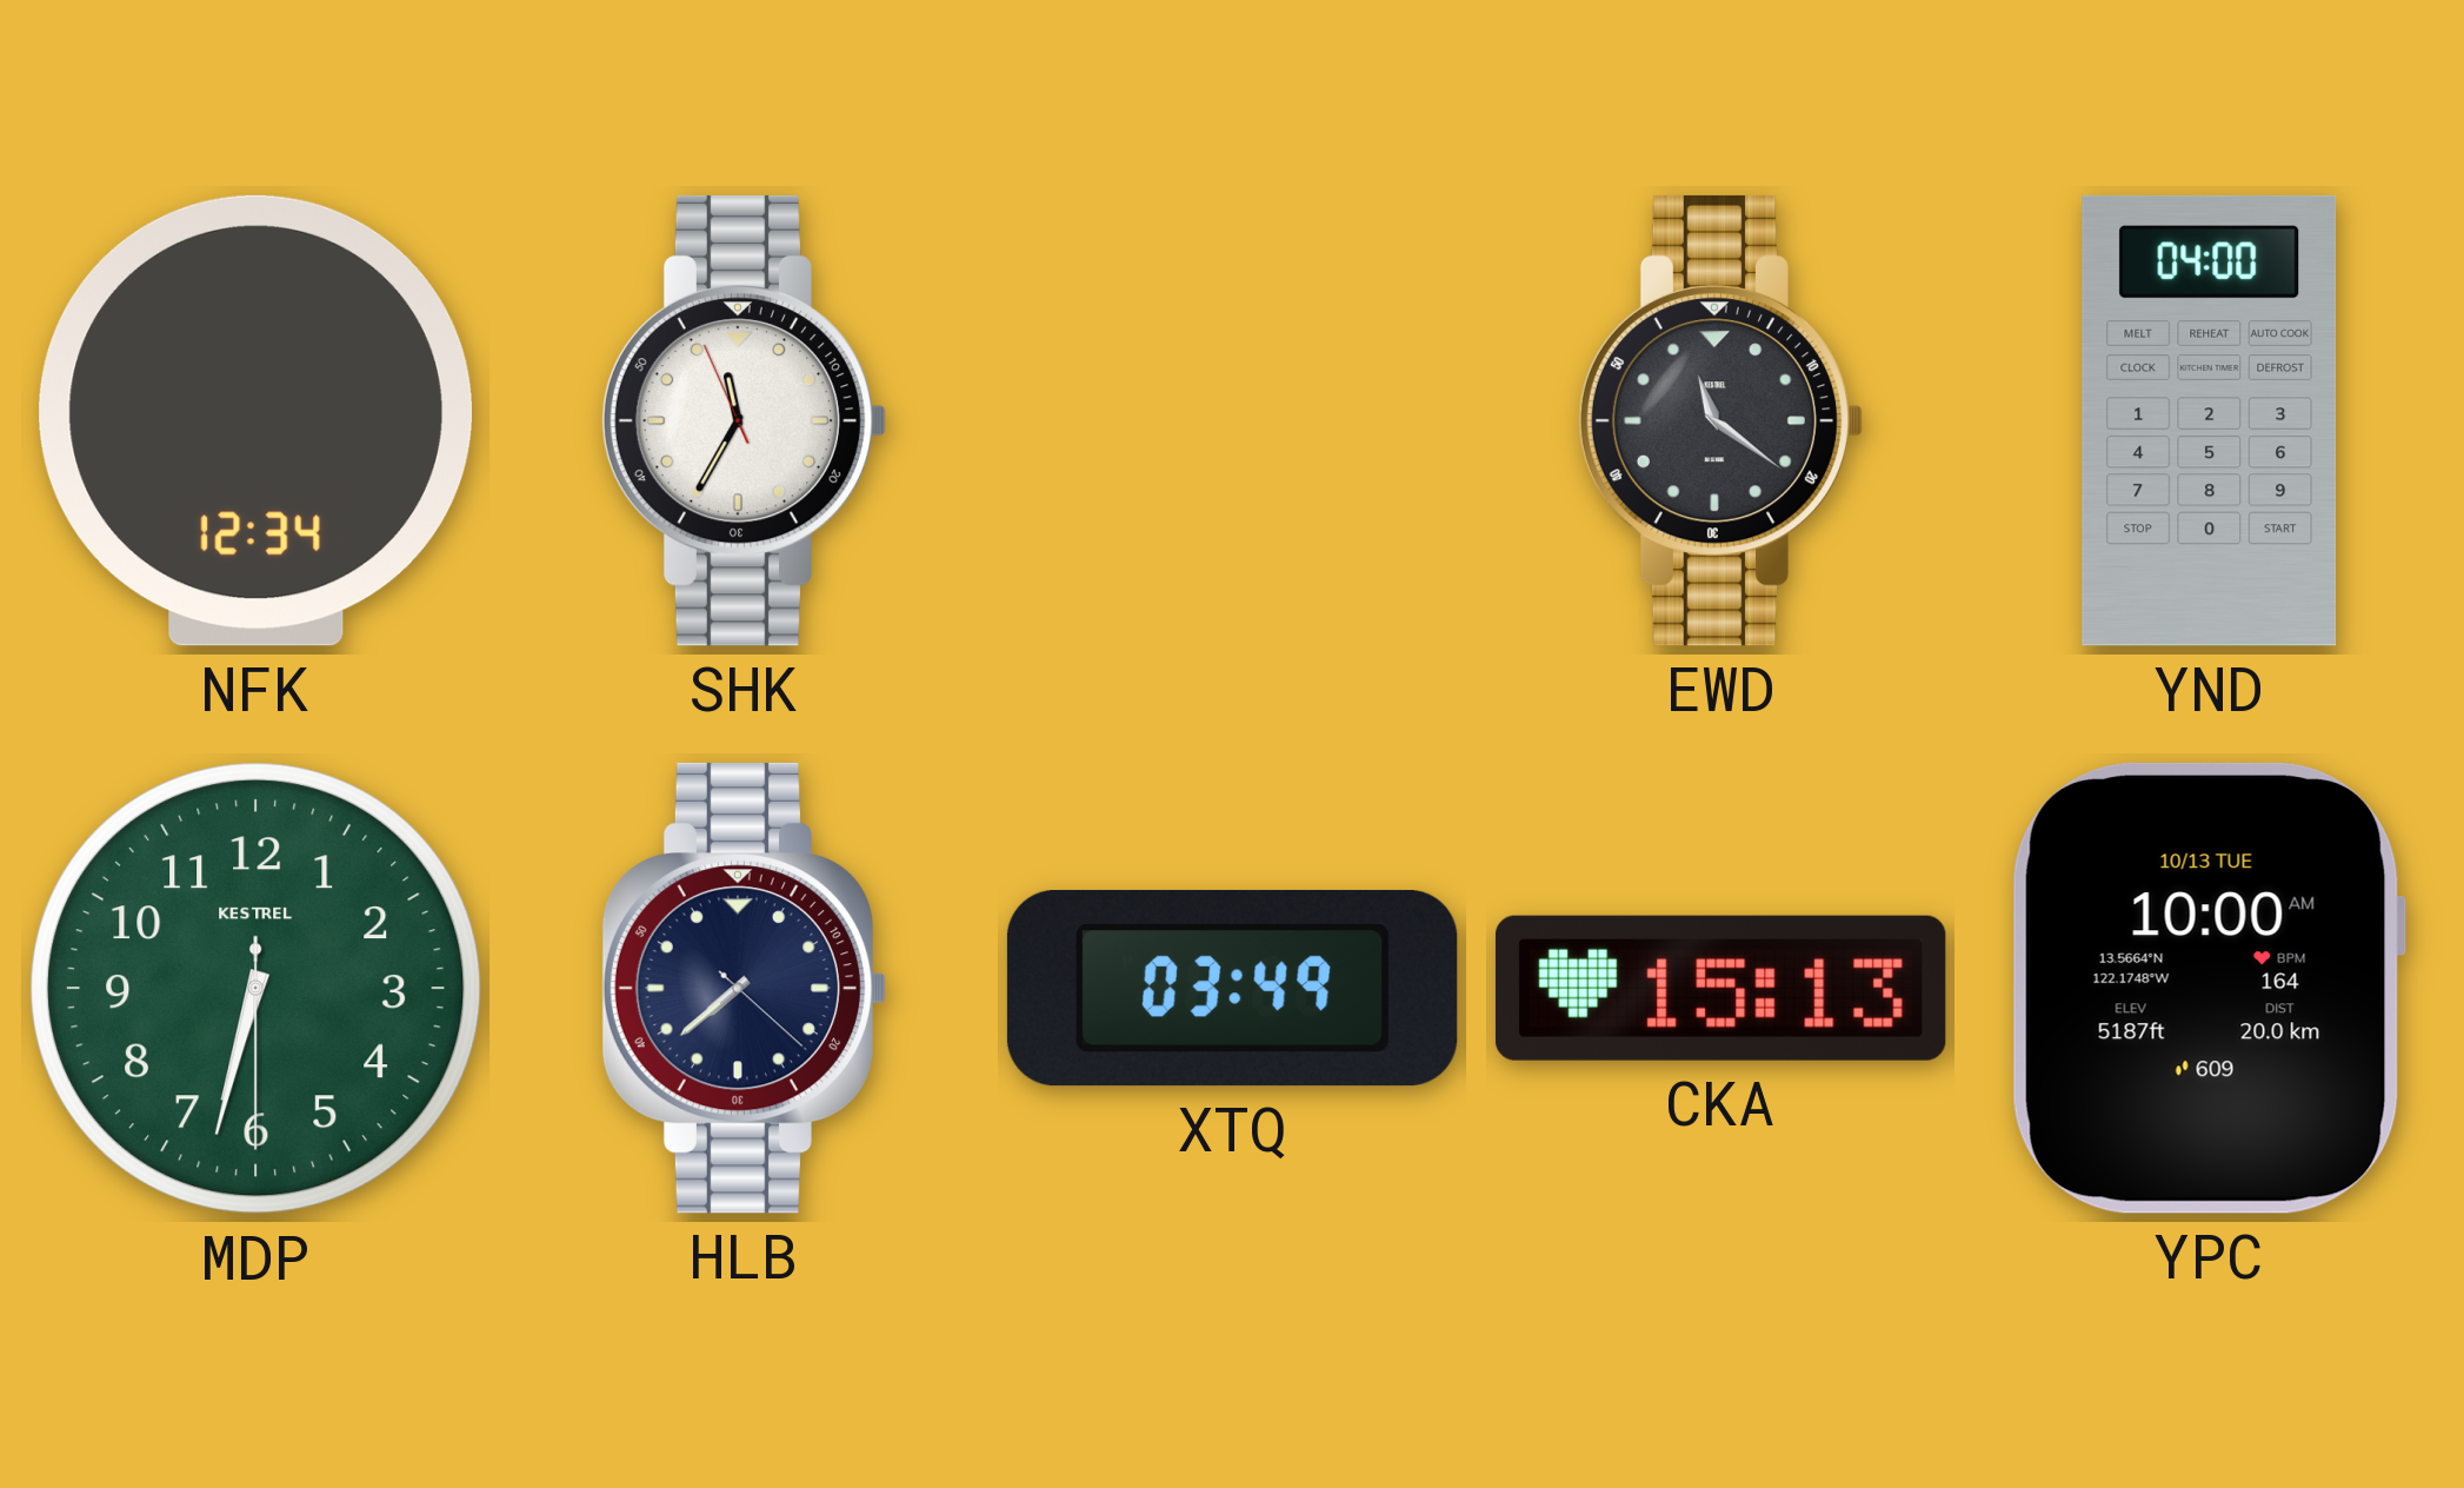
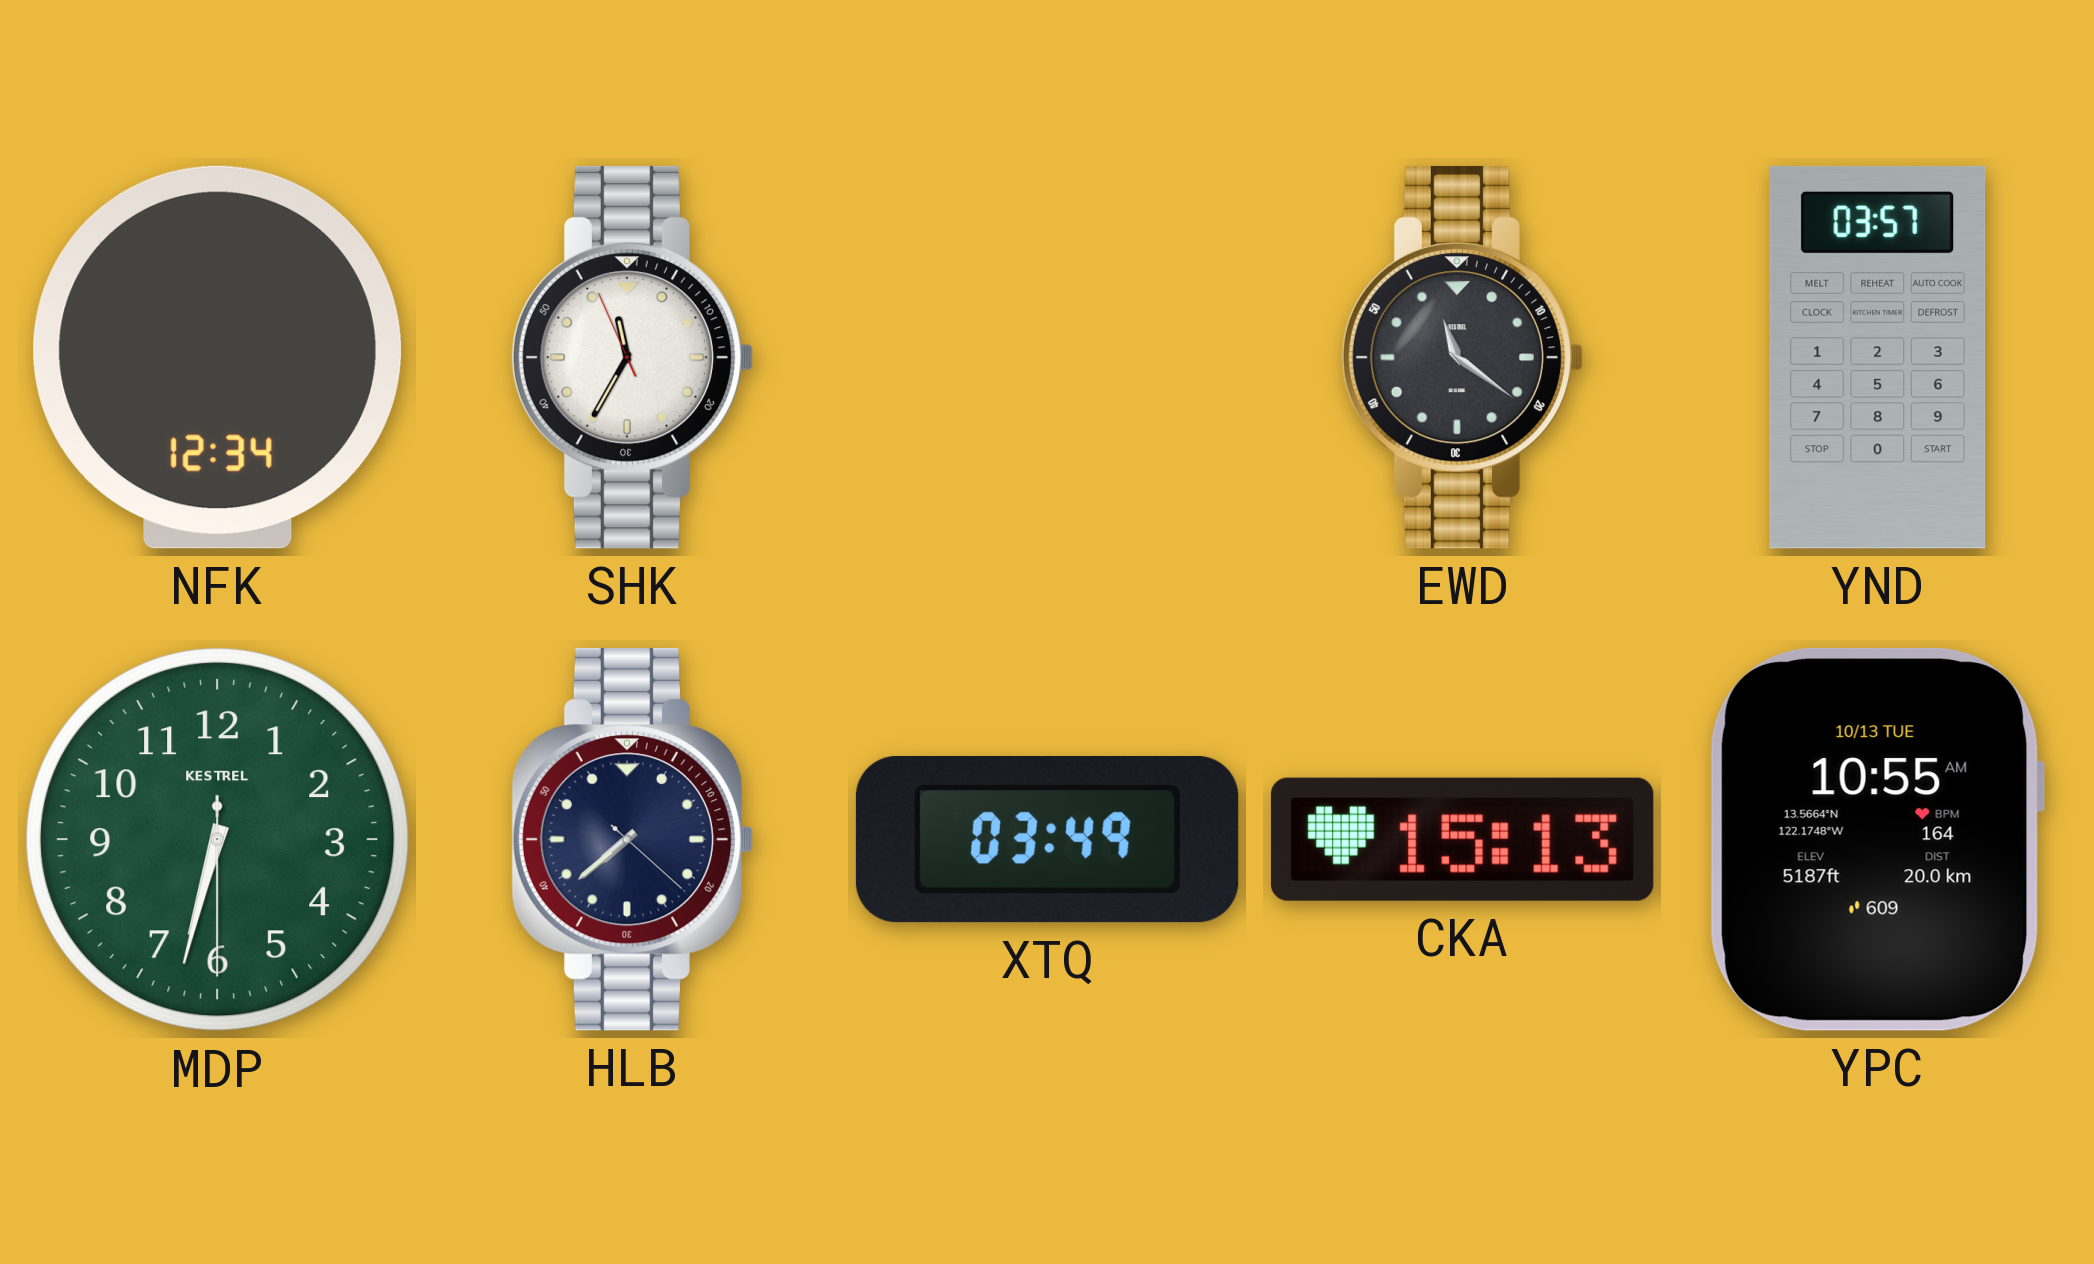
YND: 04:00 -> 03:57
YPC: 10:00 -> 10:55
